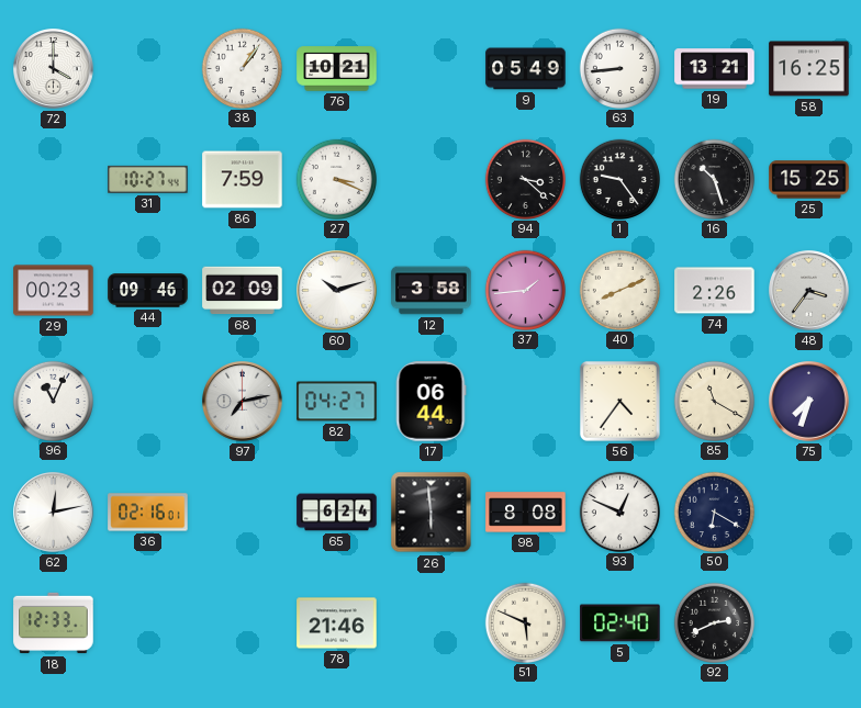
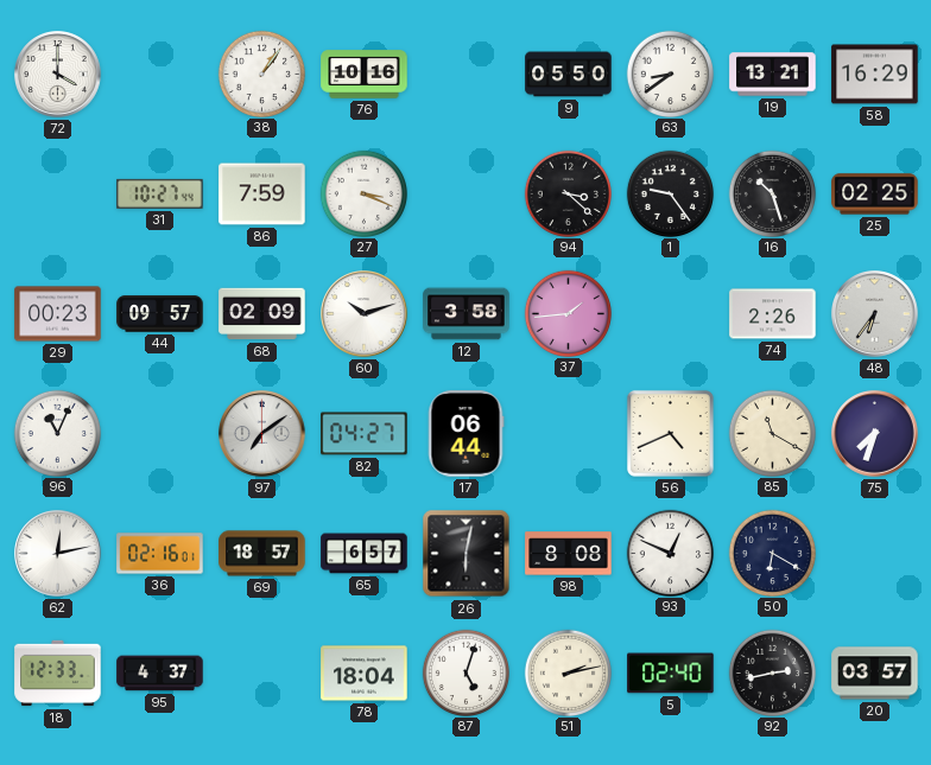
76: 10:21 -> 10:16
9: 05:49 -> 05:50
63: 8:44 -> 8:39
58: 16:25 -> 16:29
25: 15:25 -> 02:25
44: 09:46 -> 09:57
40: 8:11 -> none
48: 3:36 -> 6:36
97: 7:13 -> 7:09
56: 4:36 -> 4:41
69: none -> 18:57
65: 6:24 -> 6:57
26: 5:59 -> 6:02
95: none -> 4:37
78: 21:46 -> 18:04
87: none -> 5:03
51: 5:49 -> 2:13
92: 2:41 -> 2:43
20: none -> 03:57
